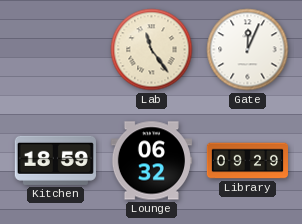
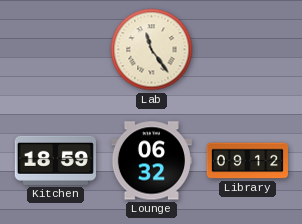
Gate: 12:04 -> none
Library: 09:29 -> 09:12
